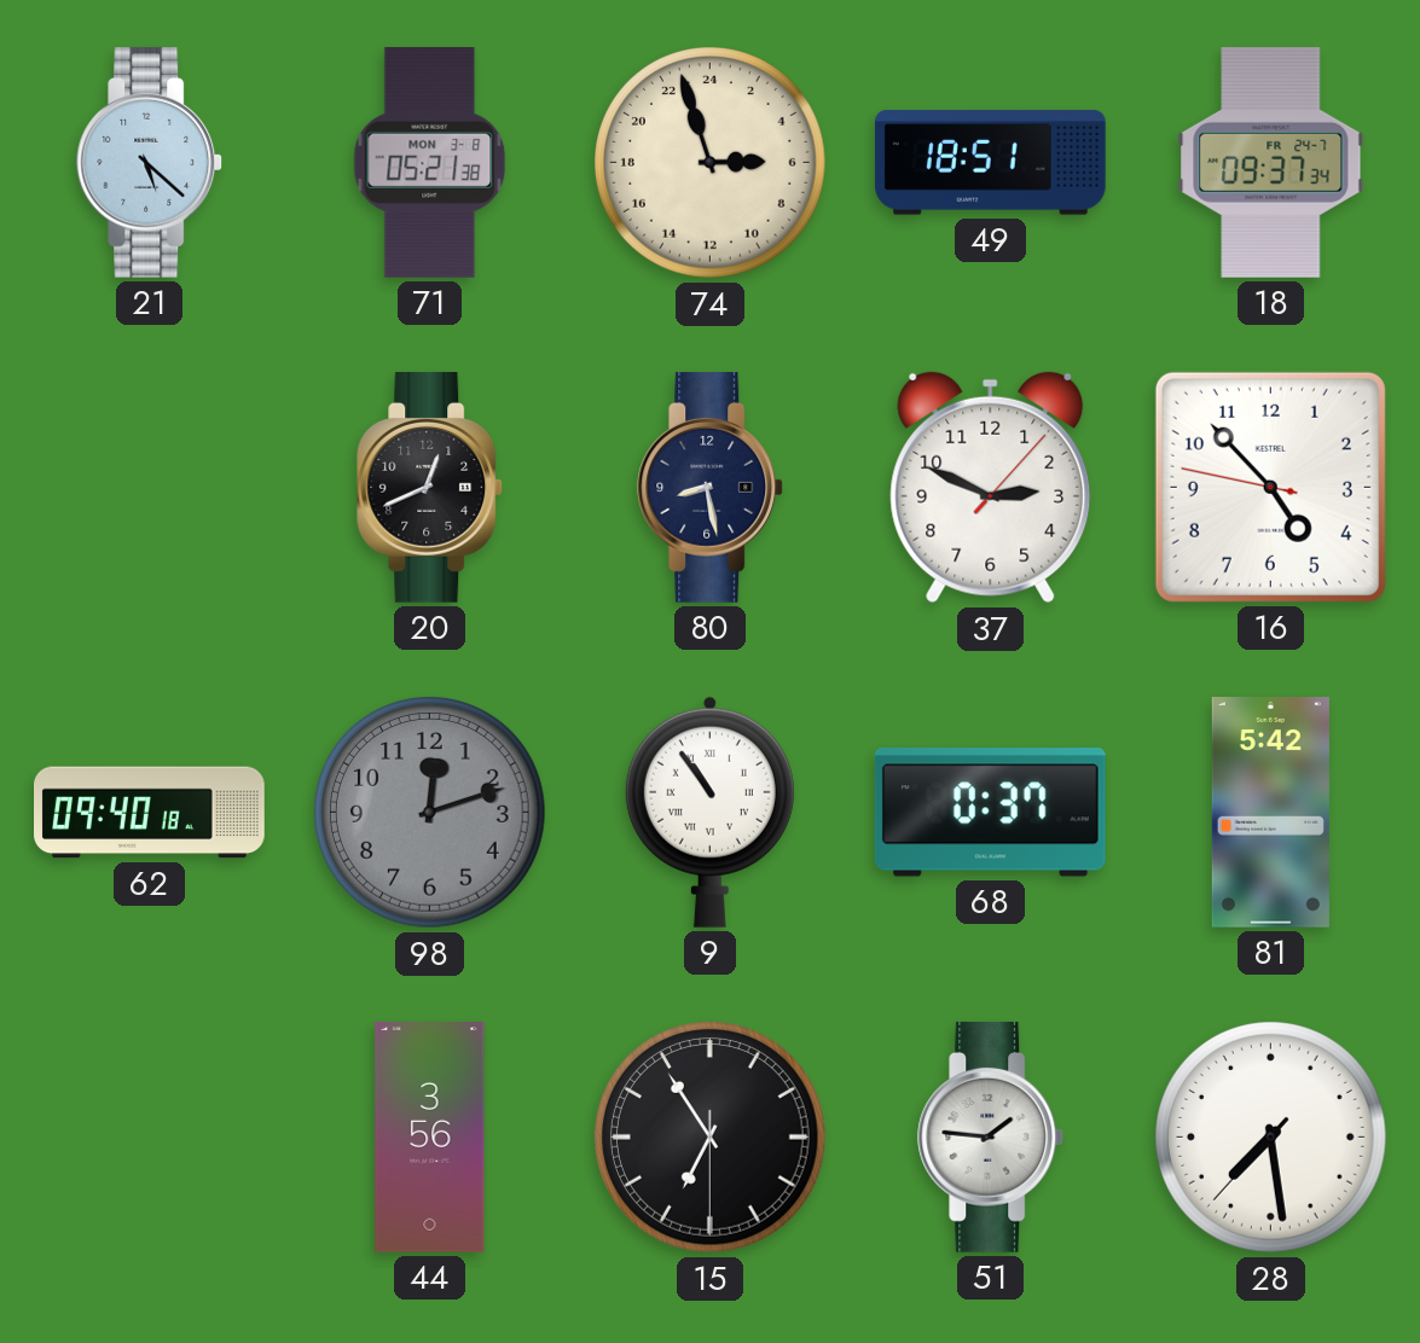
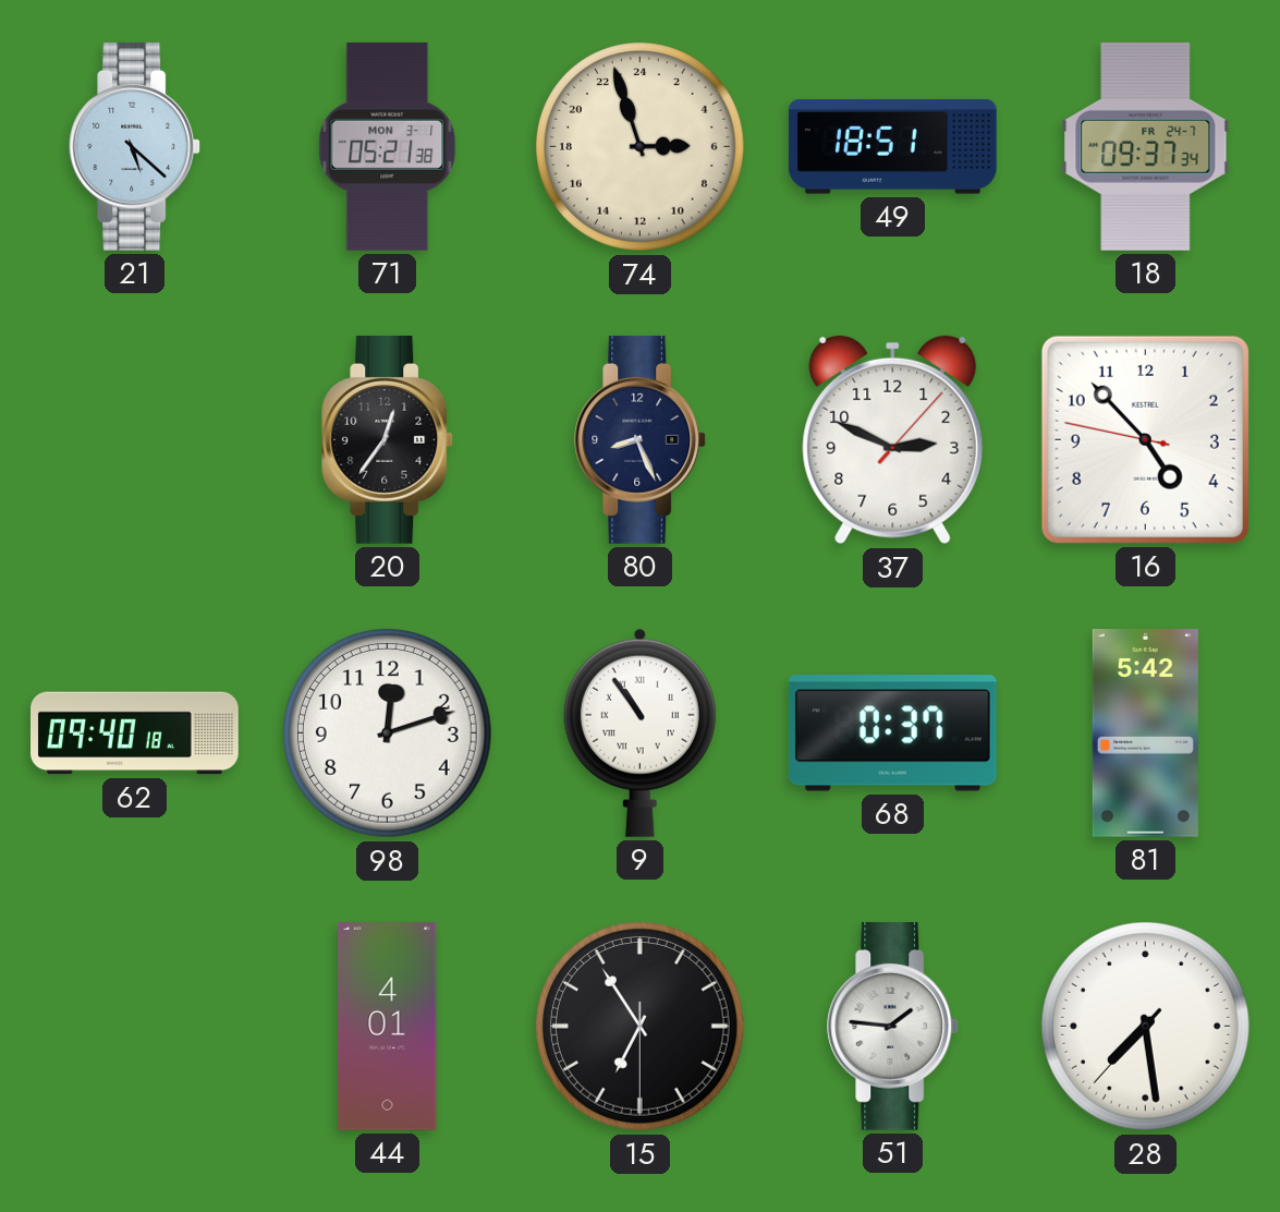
71 date: MON 3-8 -> MON 3-1
20: 12:41 -> 12:36
80: 8:28 -> 8:26
98 dial: grey -> white
44: 3:56 -> 4:01
